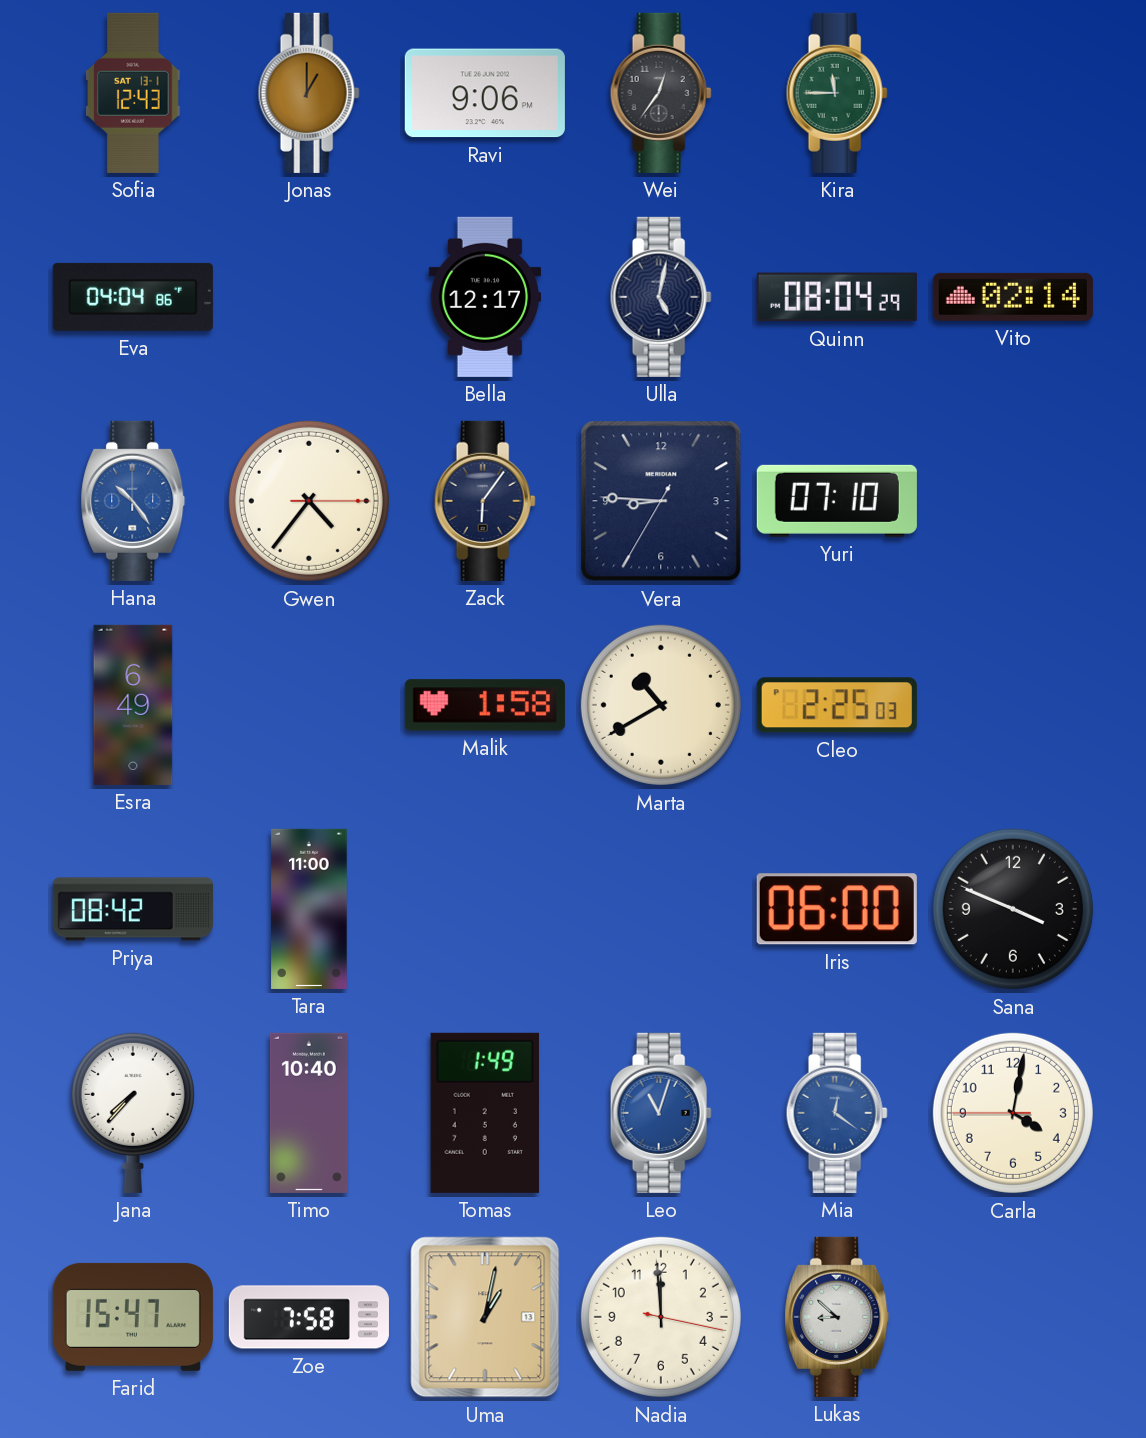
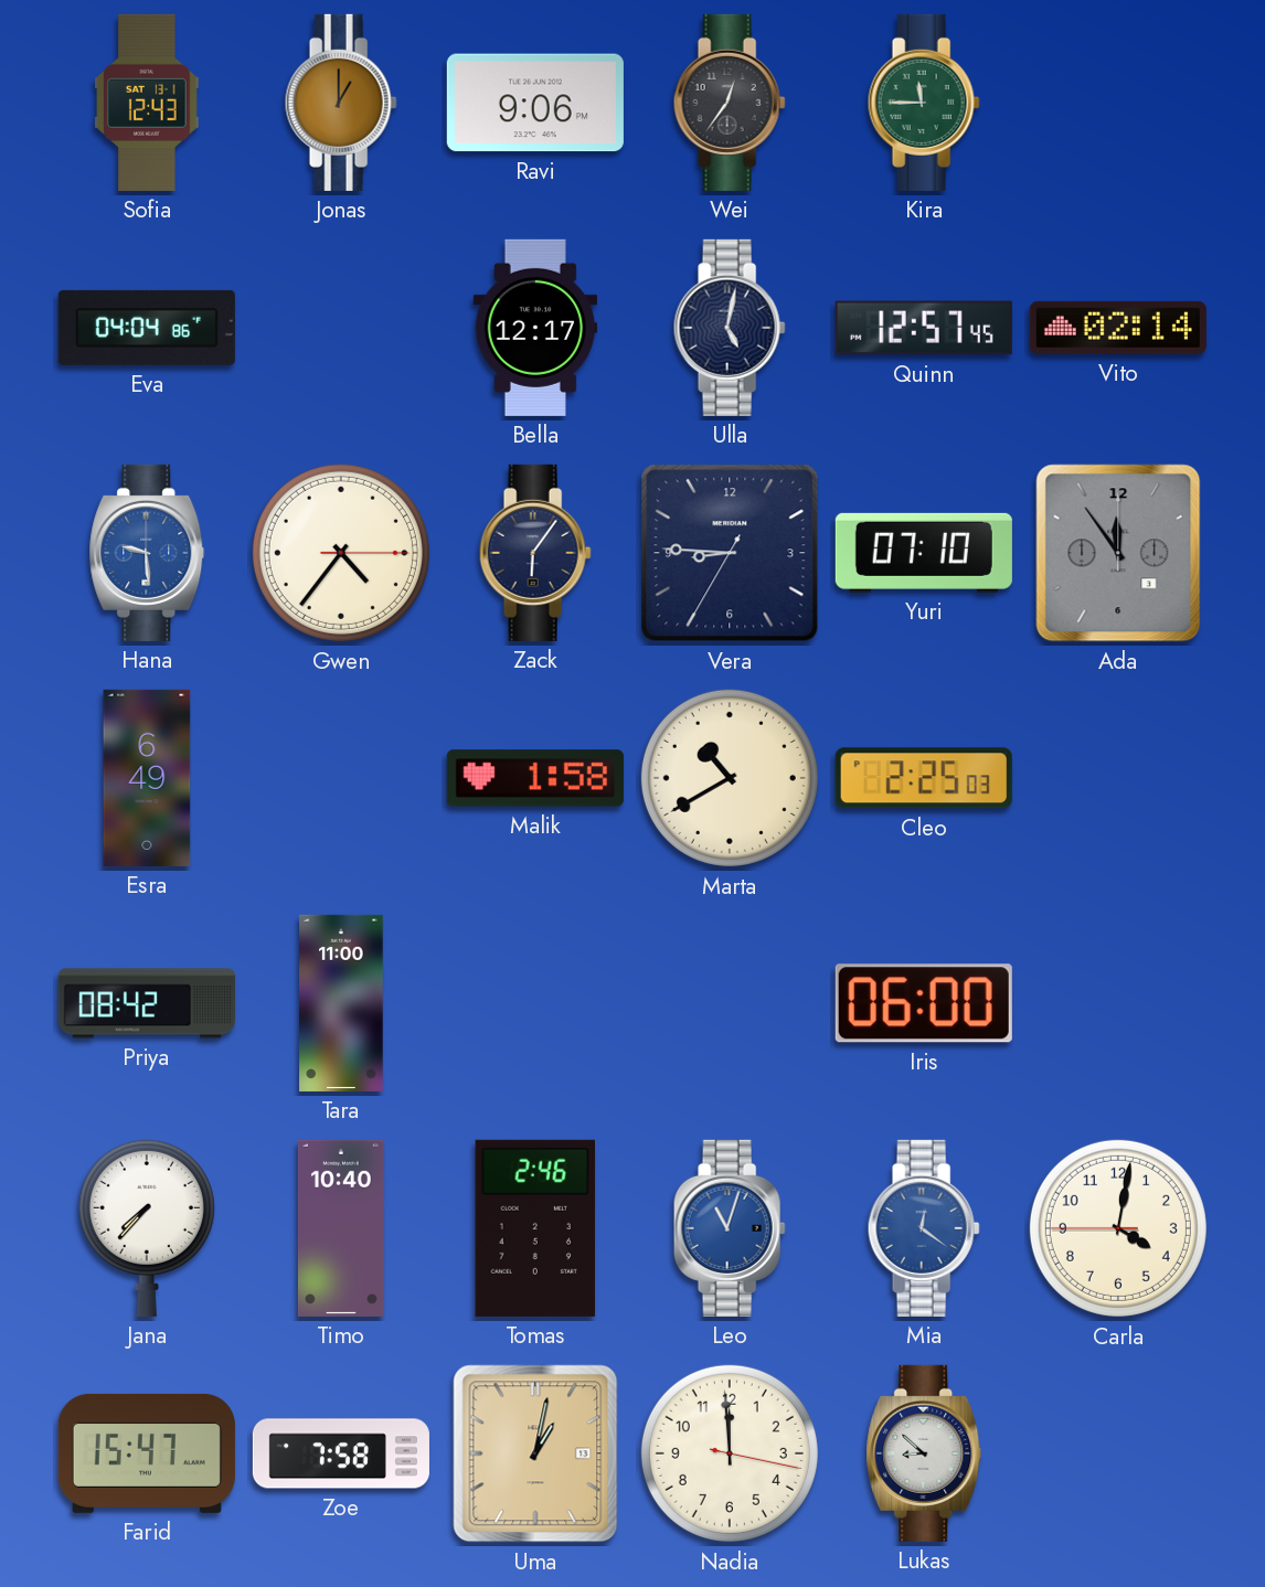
Quinn: 08:04 -> 12:57
Hana: 10:24 -> 9:29
Ada: none -> 11:54
Sana: 3:48 -> none
Tomas: 1:49 -> 2:46
